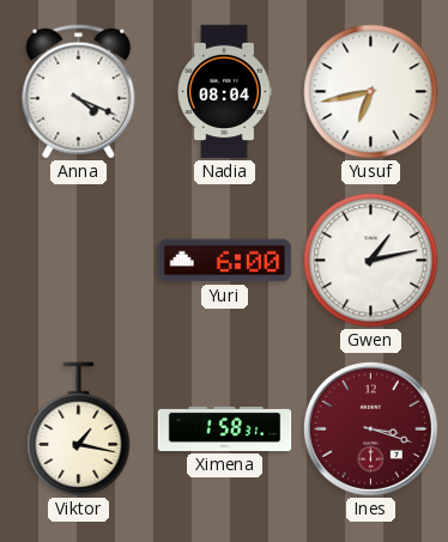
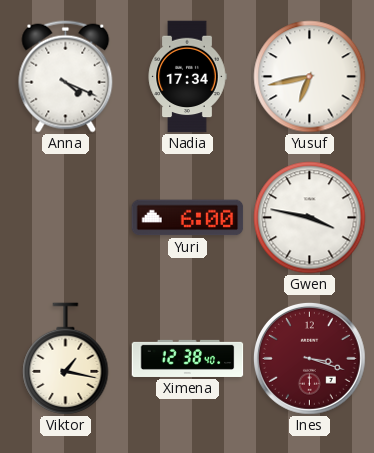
Nadia: 08:04 -> 17:34
Gwen: 1:13 -> 3:47
Ximena: 1:58 -> 12:38
